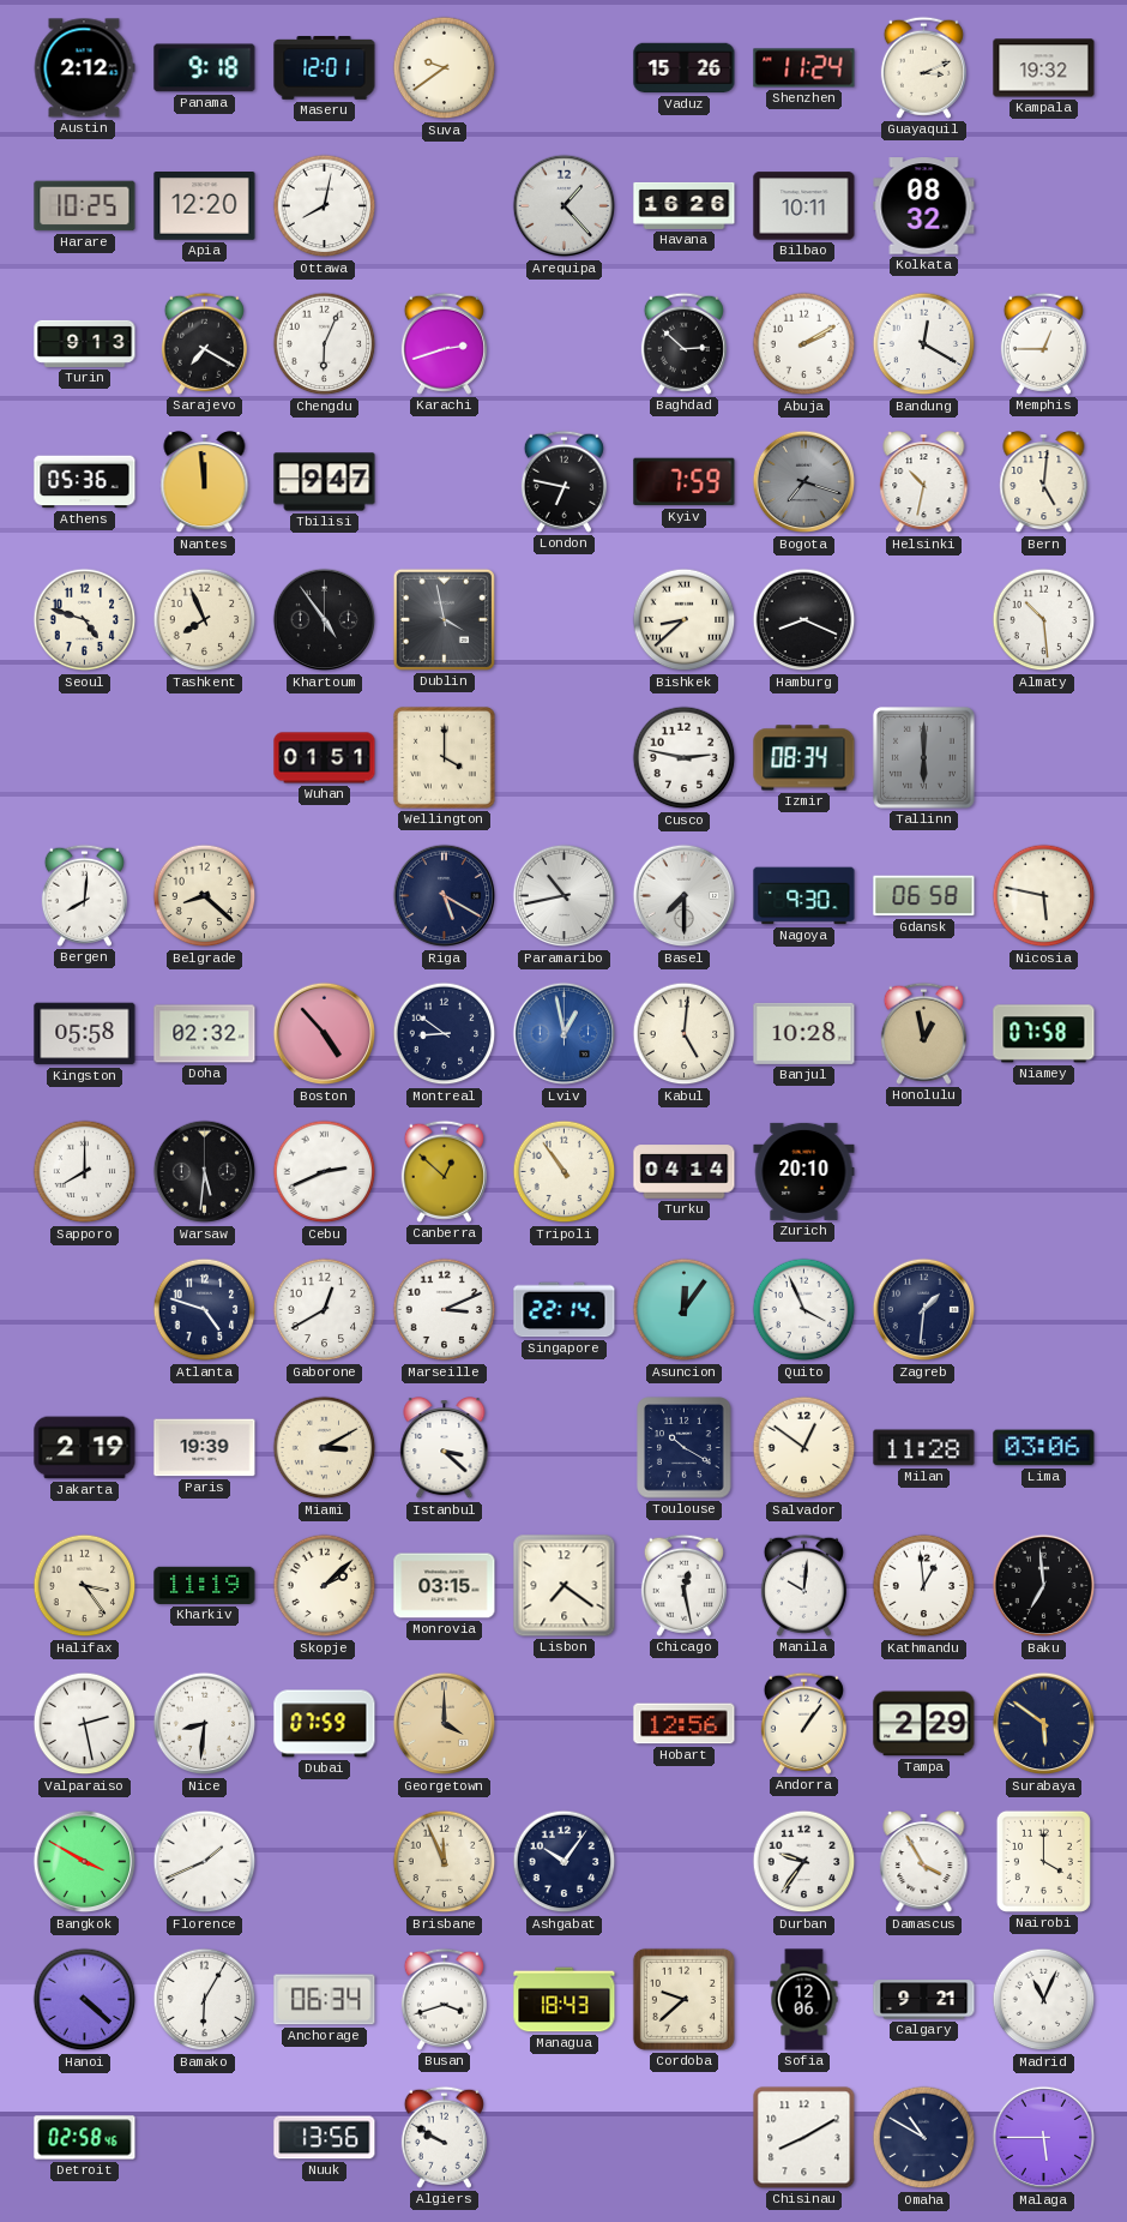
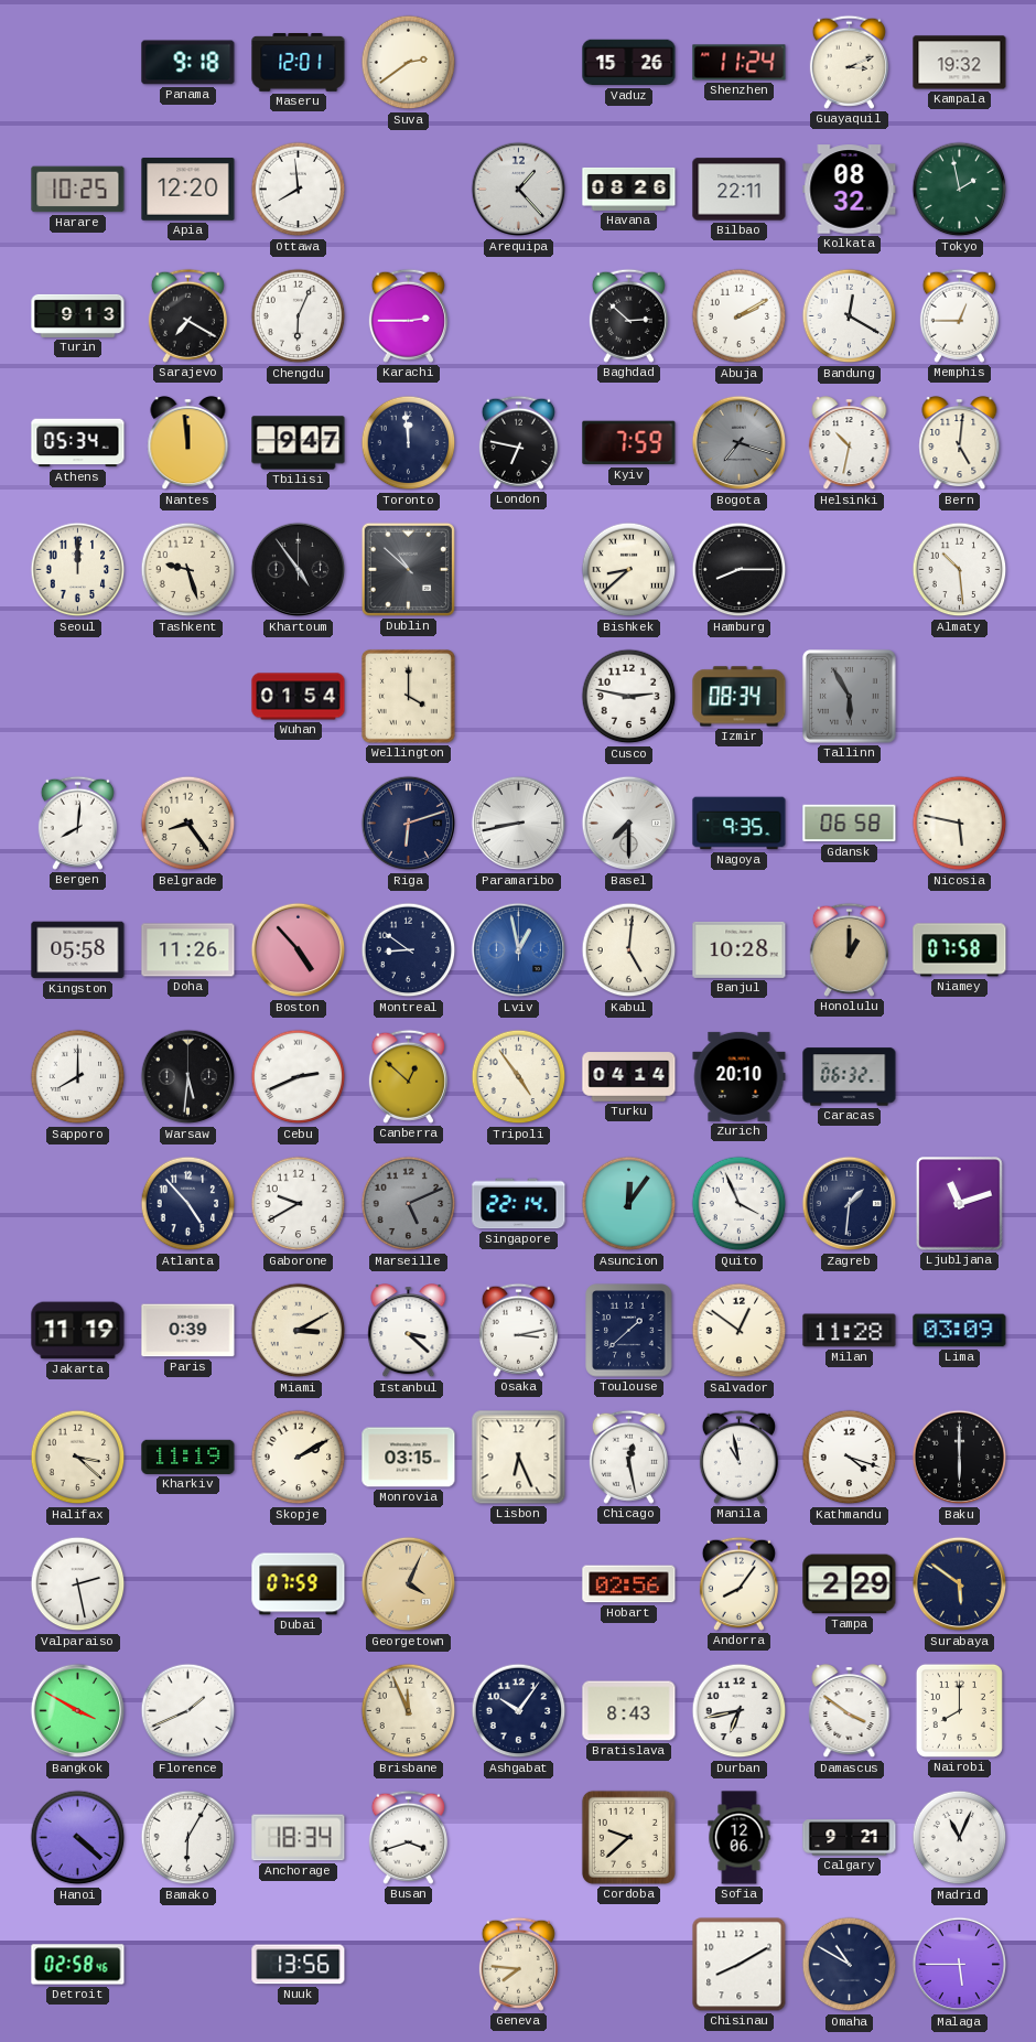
Austin: 2:12 -> none
Suva: 9:39 -> 2:39
Ottawa: 8:02 -> 7:59
Havana: 16:26 -> 08:26
Bilbao: 10:11 -> 22:11
Tokyo: none -> 1:58
Karachi: 2:42 -> 2:45
Athens: 05:36 -> 05:34
Toronto: none -> 11:59
Seoul: 4:48 -> 12:00
Tashkent: 7:56 -> 9:27
Dublin: 3:58 -> 10:52
Hamburg: 8:19 -> 8:15
Wuhan: 01:51 -> 01:54
Tallinn: 6:00 -> 5:55
Belgrade: 8:22 -> 8:24
Riga: 5:20 -> 6:12
Paramaribo: 10:43 -> 8:43
Nagoya: 9:30 -> 9:35
Doha: 02:32 -> 11:26
Honolulu: 12:58 -> 1:00
Tripoli: 10:54 -> 4:54
Caracas: none -> 06:32
Atlanta: 4:48 -> 4:53
Gaborone: 12:40 -> 9:40
Marseille: 3:11 -> 5:11
Marseille dial: white -> grey
Ljubljana: none -> 11:12
Jakarta: 2:19 -> 11:19
Paris: 19:39 -> 0:39
Osaka: none -> 3:13
Toulouse: 10:20 -> 1:38
Lima: 03:06 -> 03:09
Halifax: 3:24 -> 3:22
Skopje: 2:08 -> 2:10
Lisbon: 7:21 -> 6:26
Manila: 10:01 -> 10:58
Kathmandu: 12:59 -> 4:18
Baku: 6:59 -> 6:00
Nice: 8:31 -> none
Georgetown: 4:00 -> 4:04
Hobart: 12:56 -> 02:56
Andorra: 1:06 -> 8:06
Bratislava: none -> 8:43
Durban: 9:36 -> 6:43
Damascus: 3:55 -> 3:51
Nairobi: 4:00 -> 8:00
Anchorage: 06:34 -> 18:34
Managua: 18:43 -> none
Algiers: 9:50 -> none
Geneva: none -> 7:46
